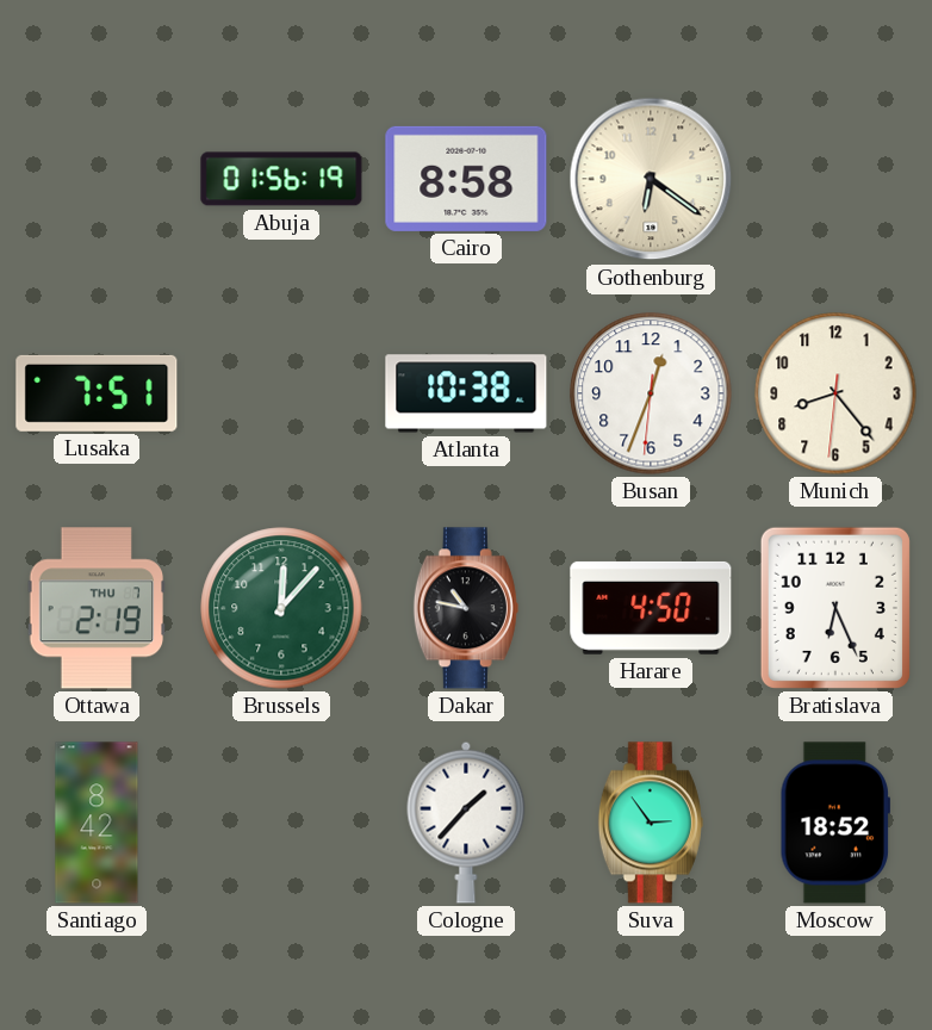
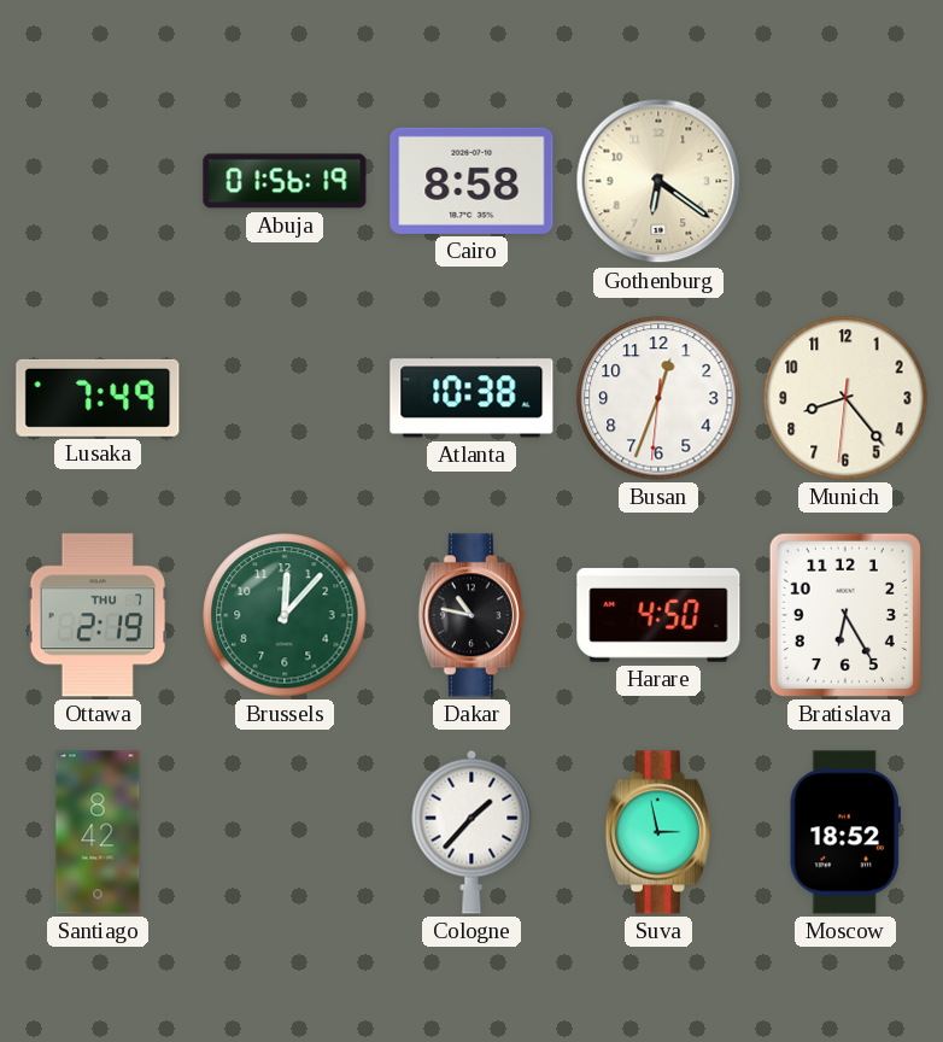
Lusaka: 7:51 -> 7:49
Bratislava: 6:26 -> 6:25
Suva: 2:54 -> 2:58
